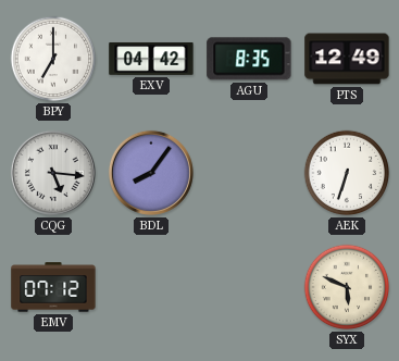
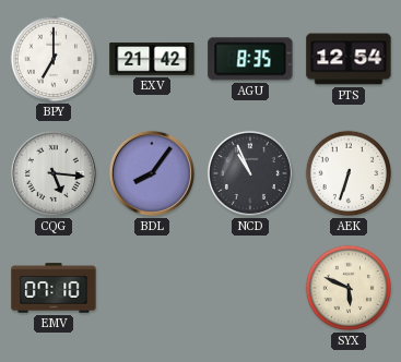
EXV: 04:42 -> 21:42
PTS: 12:49 -> 12:54
NCD: none -> 10:56
EMV: 07:12 -> 07:10
